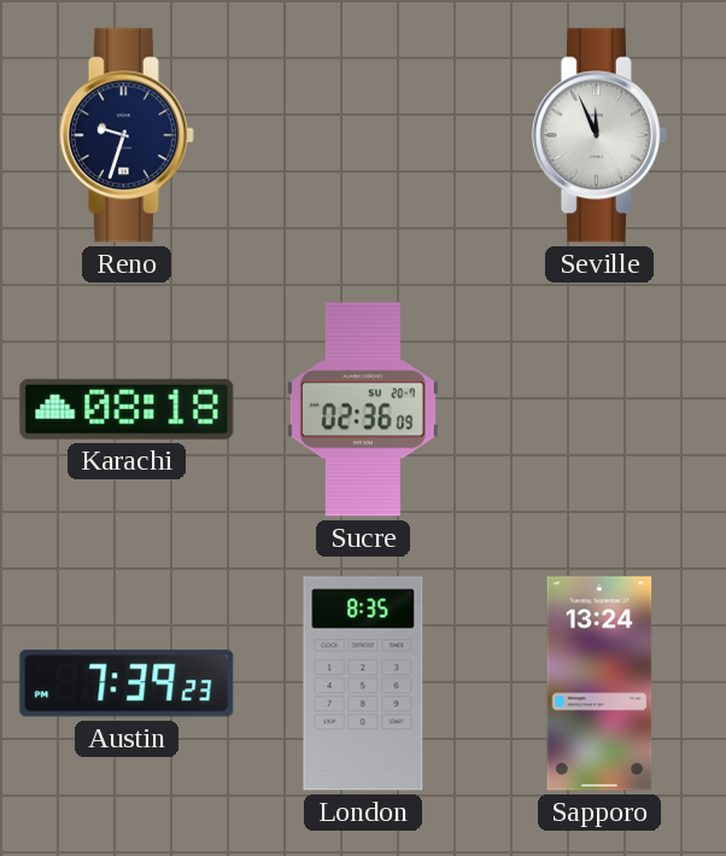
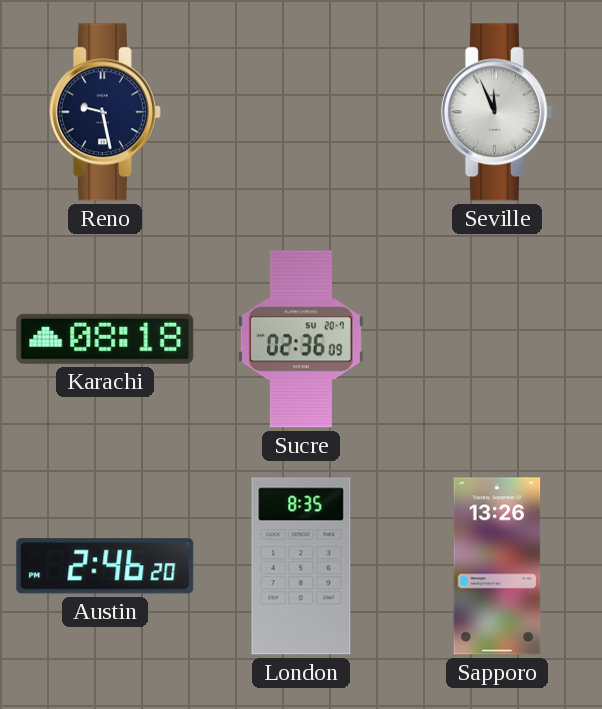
Reno: 9:33 -> 9:28
Austin: 7:39 -> 2:46
Sapporo: 13:24 -> 13:26
